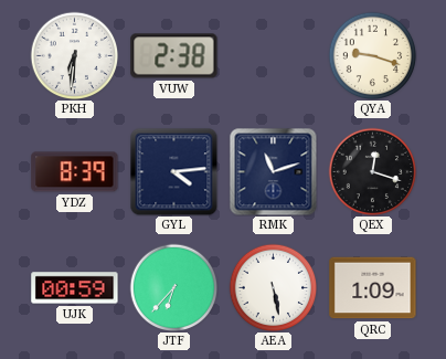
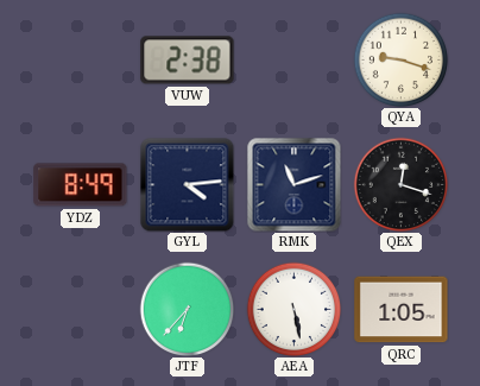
PKH: 6:31 -> none
YDZ: 8:39 -> 8:49
UJK: 00:59 -> none
QRC: 1:09 -> 1:05
